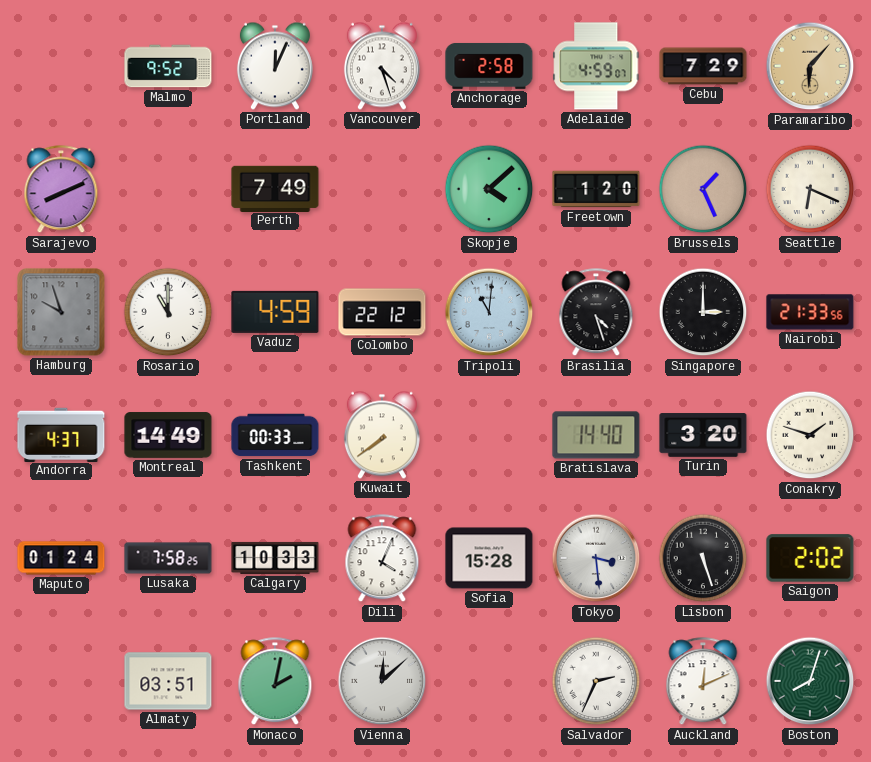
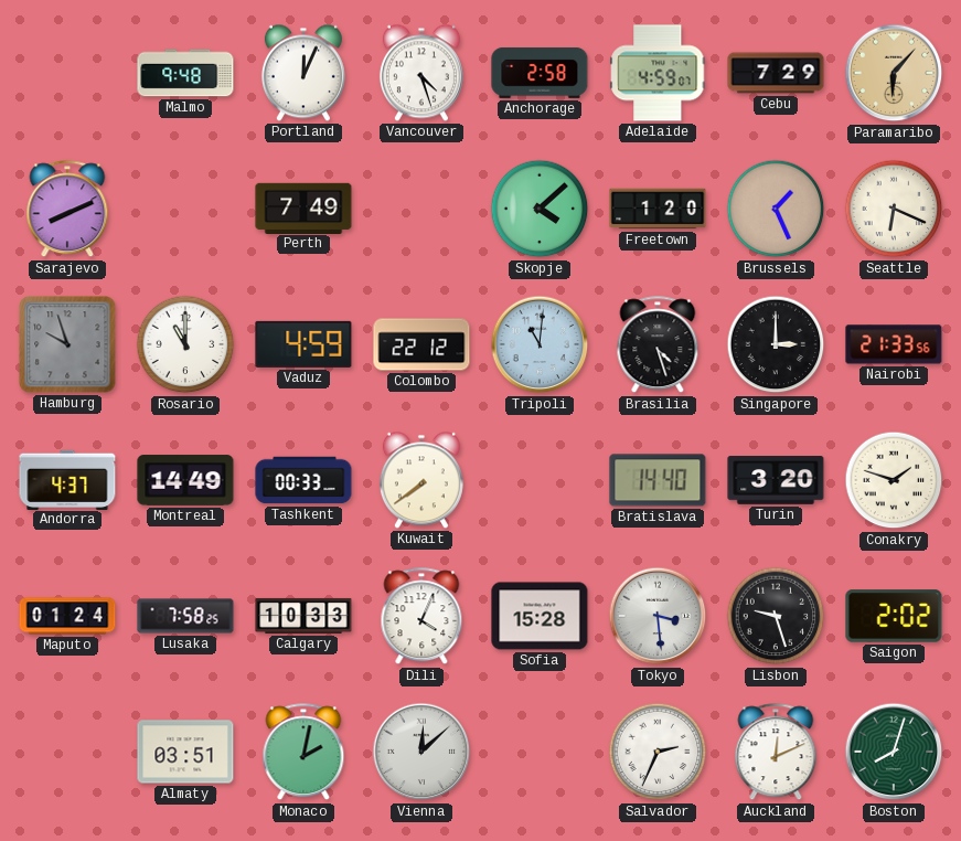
Malmo: 9:52 -> 9:48
Lisbon: 5:27 -> 9:27
